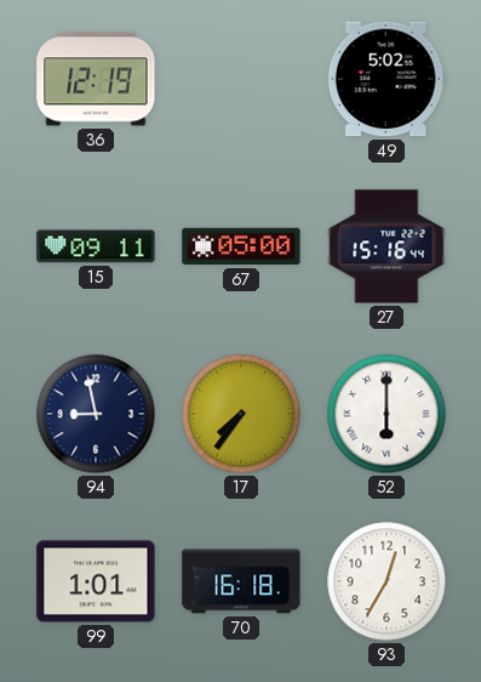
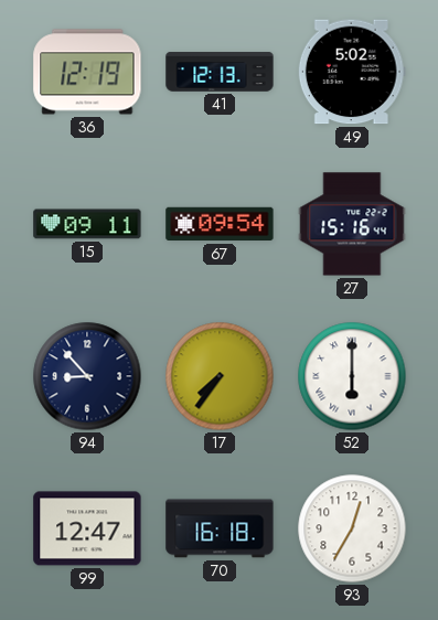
41: none -> 12:13
67: 05:00 -> 09:54
94: 8:58 -> 8:53
99: 1:01 -> 12:47
